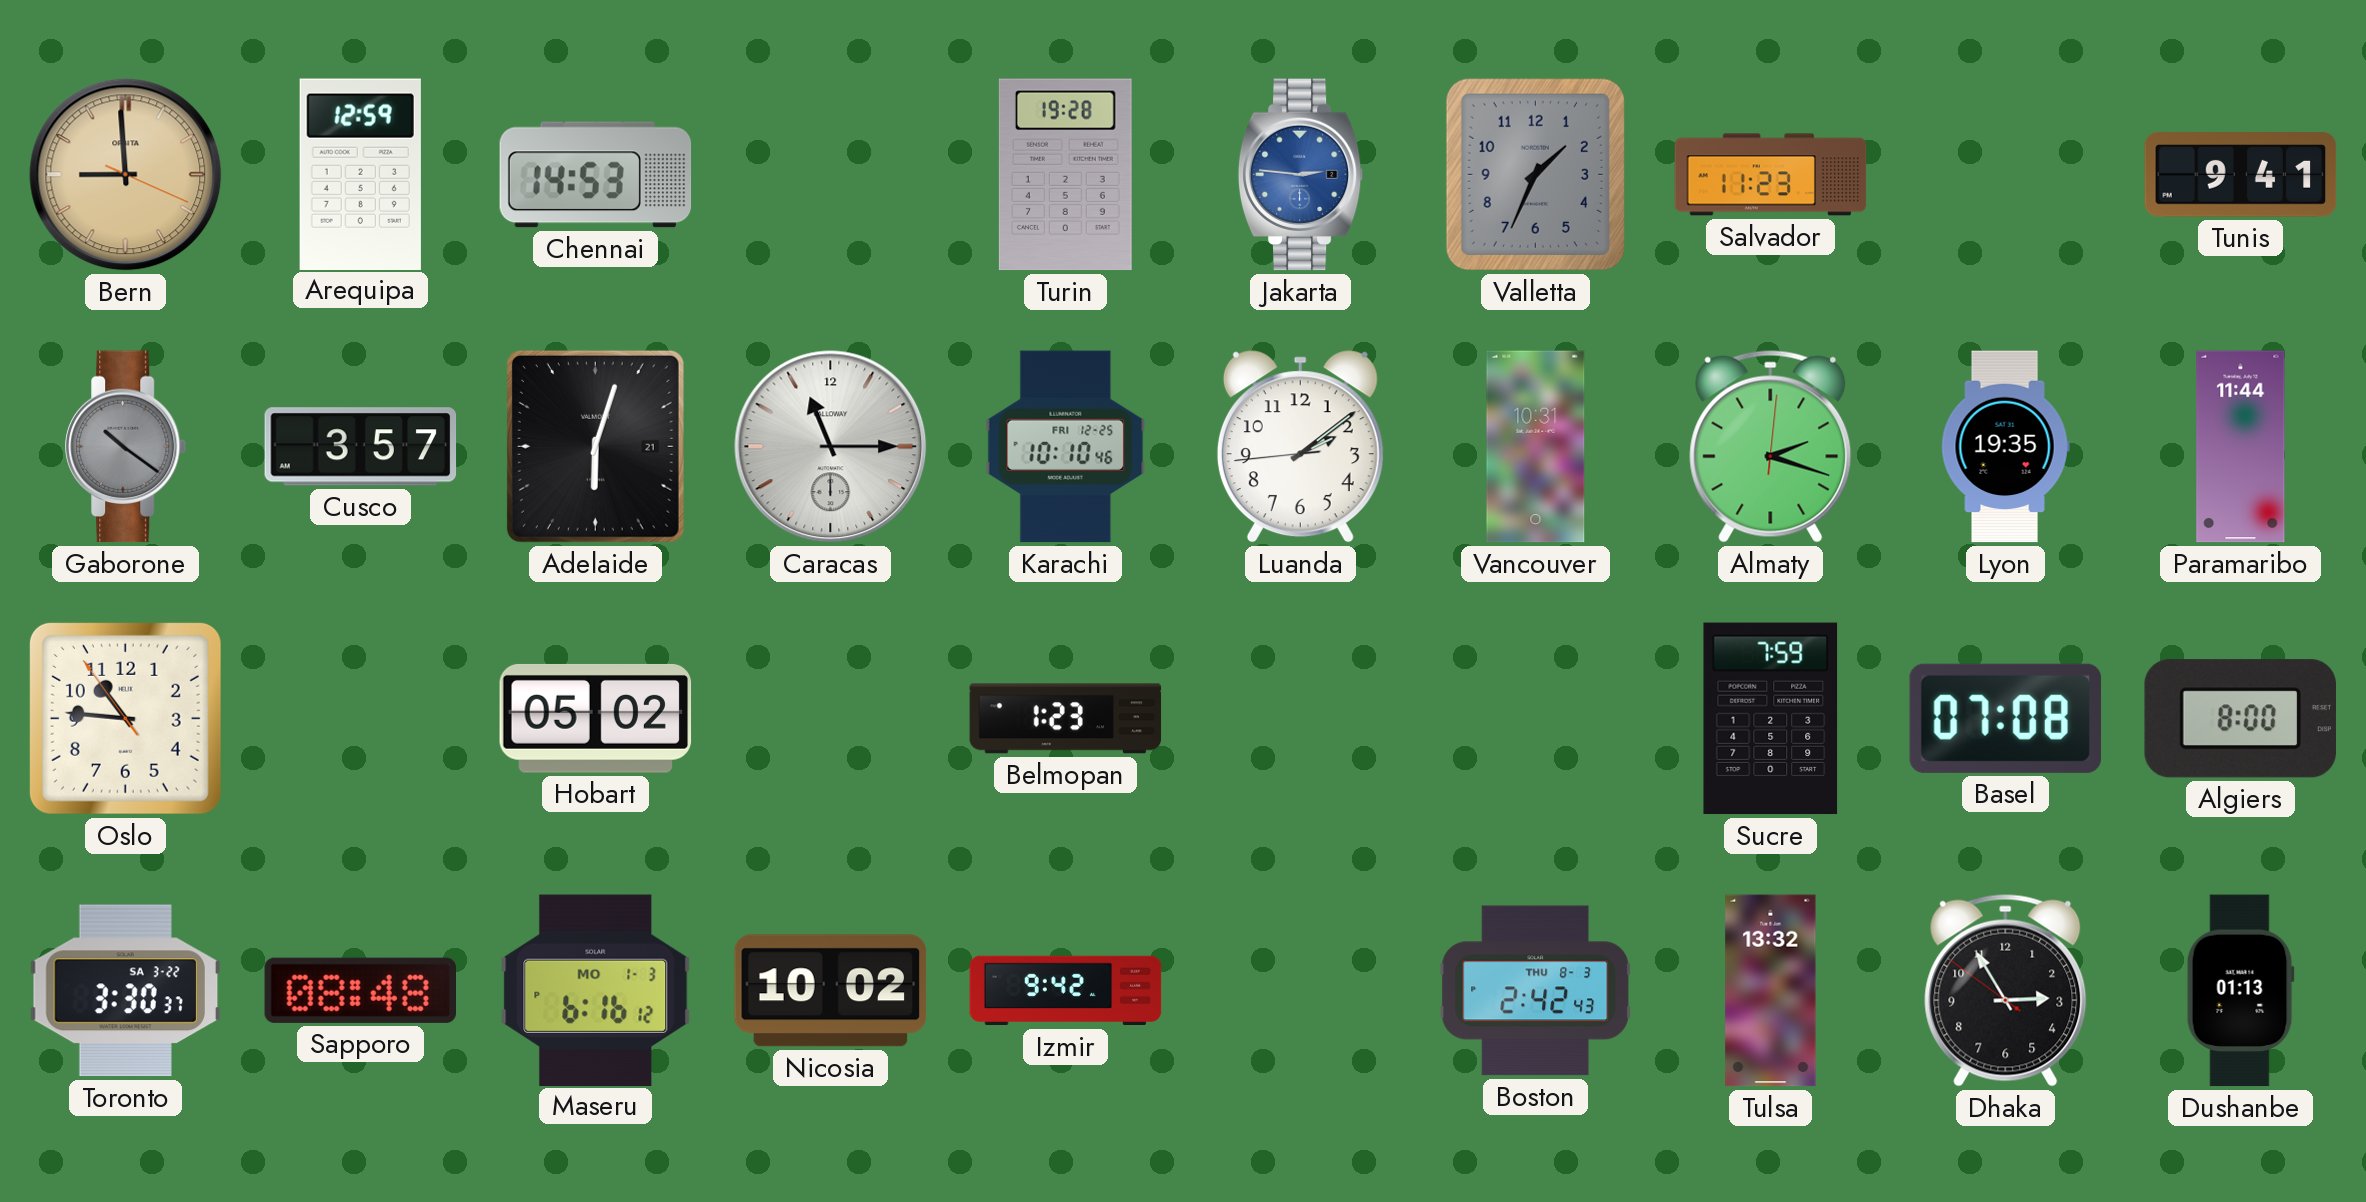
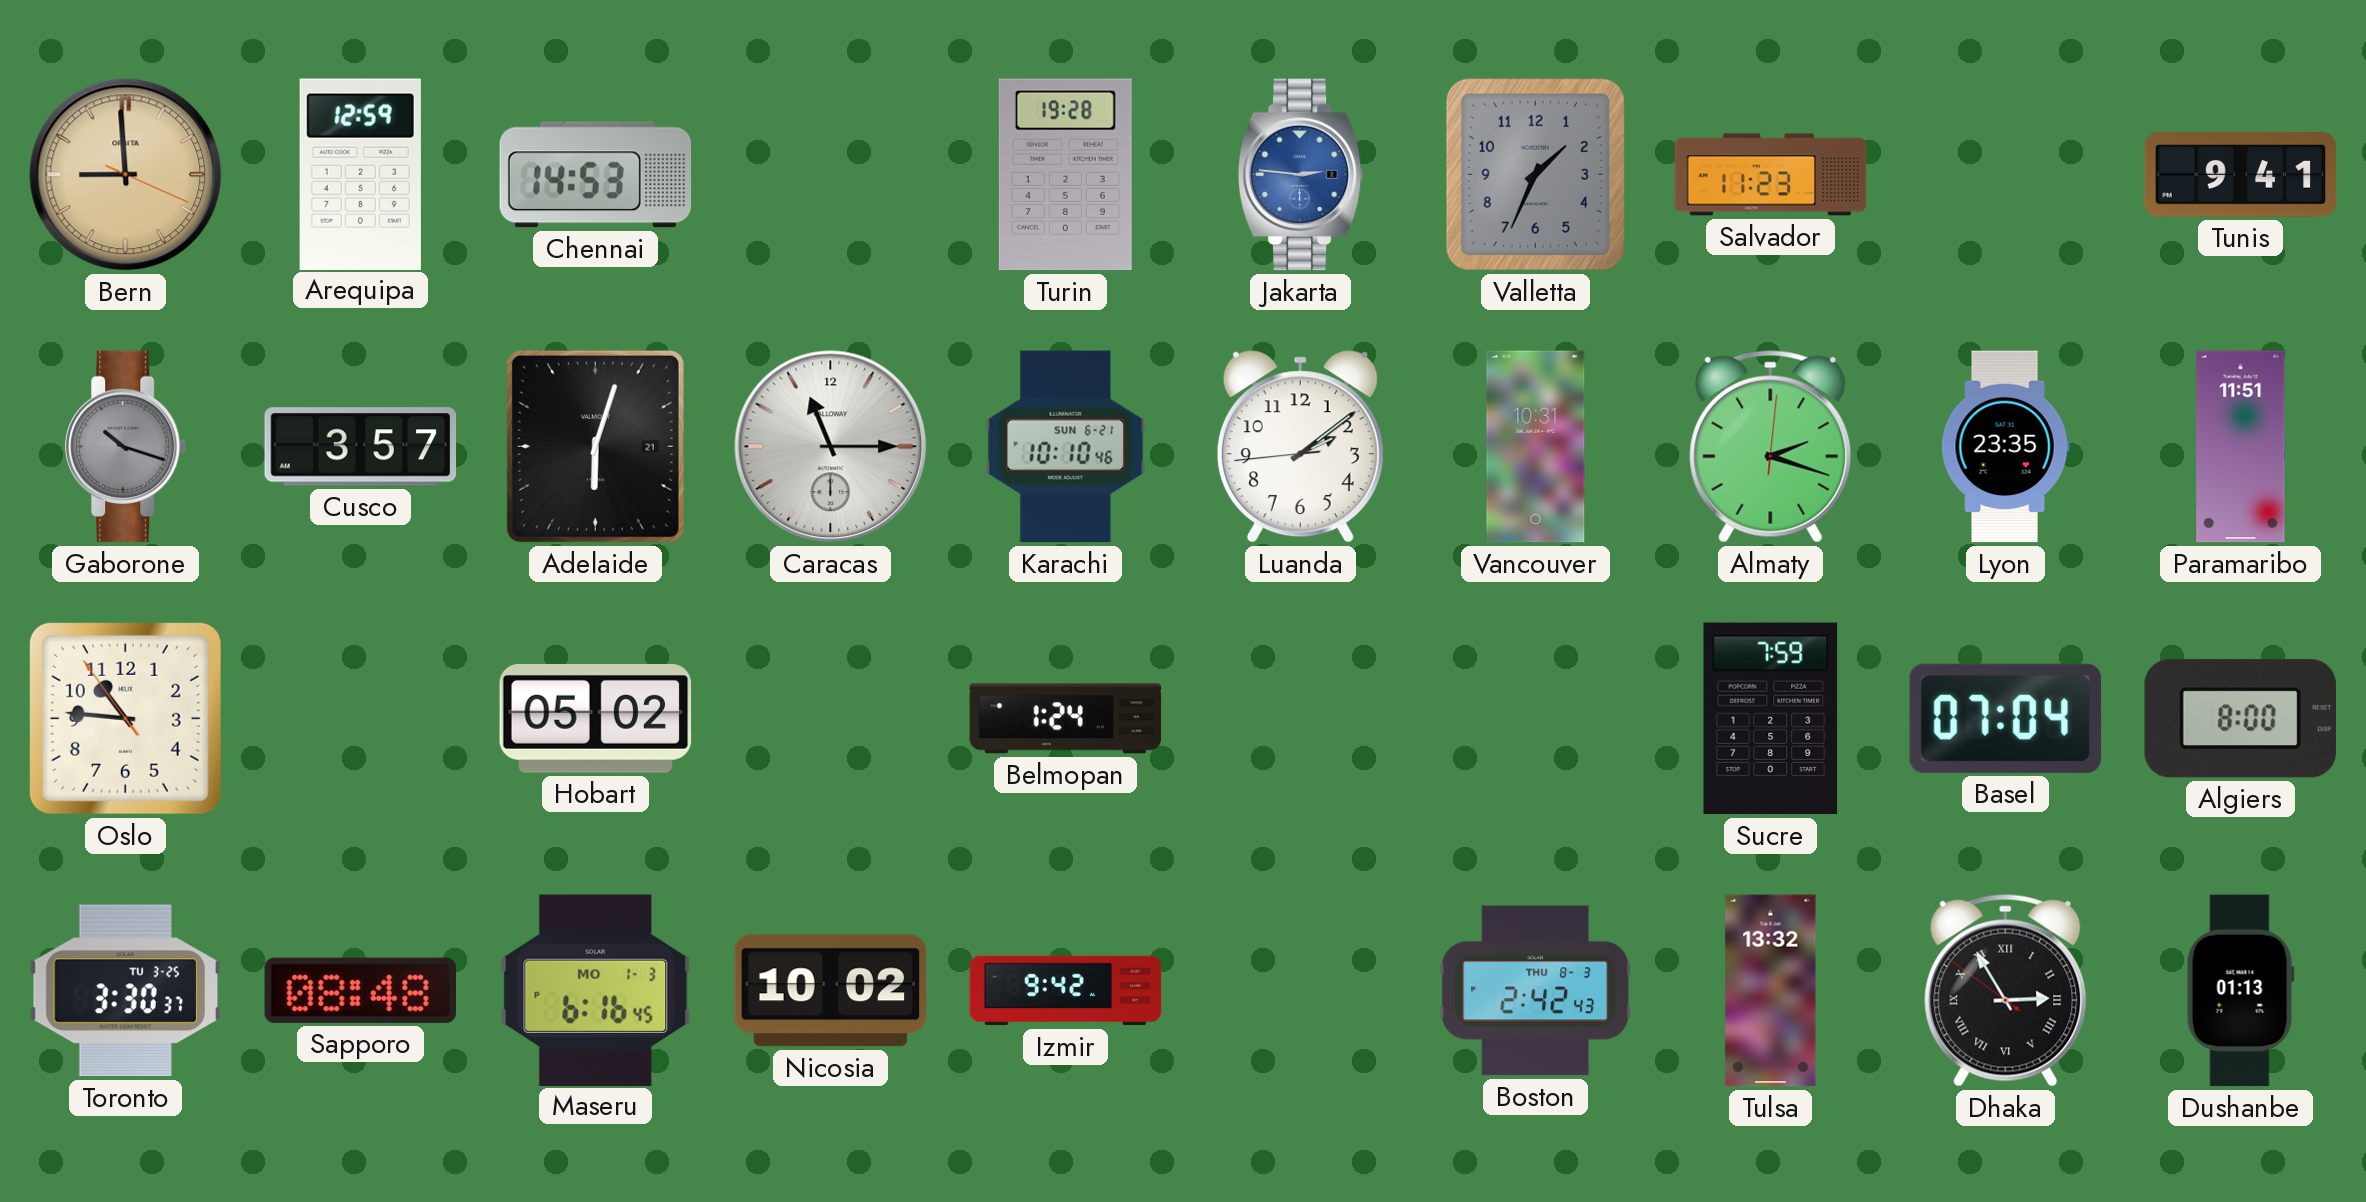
Gaborone: 10:21 -> 10:18
Karachi date: FRI 12-25 -> SUN 6-21
Lyon: 19:35 -> 23:35
Paramaribo: 11:44 -> 11:51
Belmopan: 1:23 -> 1:24
Basel: 07:08 -> 07:04
Toronto date: SA 3-22 -> TU 3-25
Maseru: 6:16:12 PM -> 6:16:45 PM
Dhaka numerals: Arabic -> Roman
